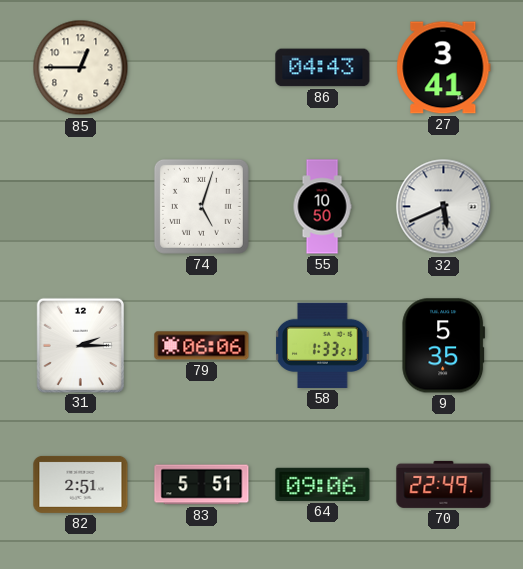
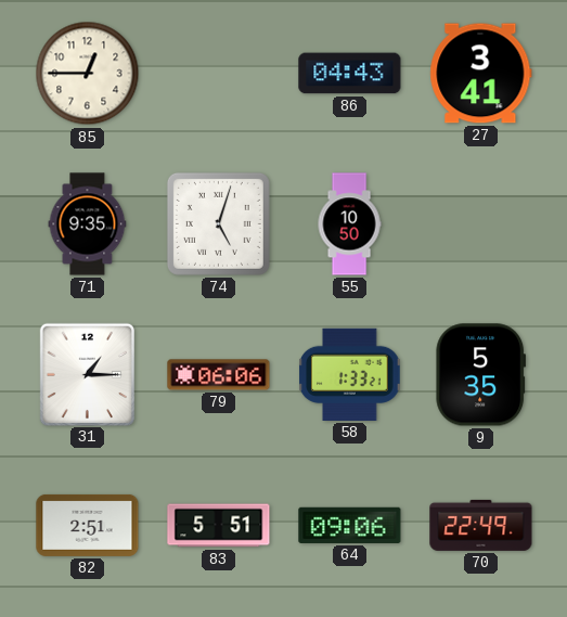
71: none -> 9:35
32: 5:41 -> none
31: 2:15 -> 1:15
